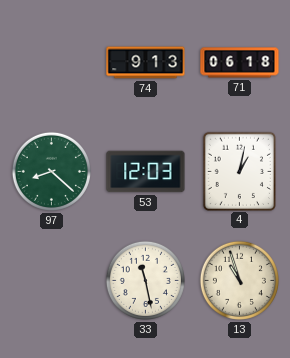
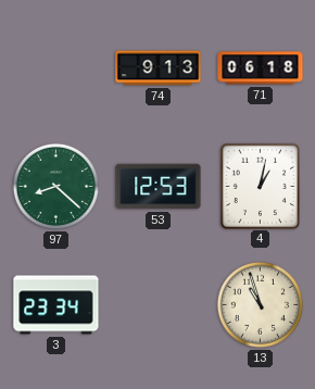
53: 12:03 -> 12:53
3: none -> 23:34
33: 11:28 -> none
